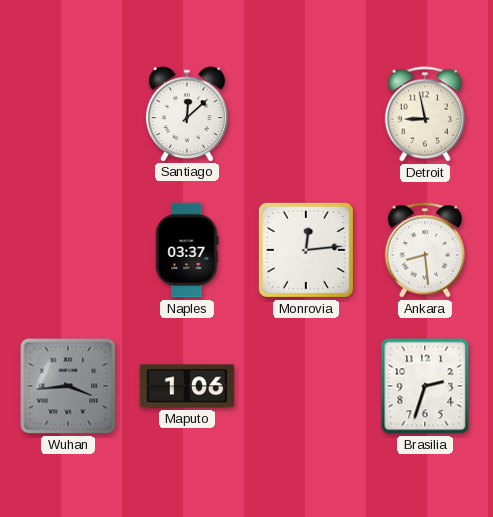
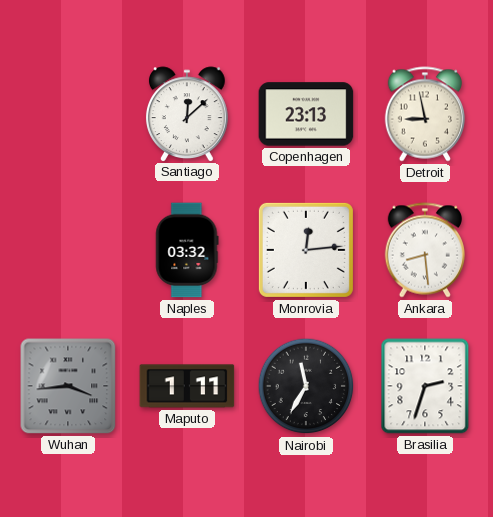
Copenhagen: none -> 23:13
Naples: 03:37 -> 03:32
Maputo: 1:06 -> 1:11
Nairobi: none -> 11:35
